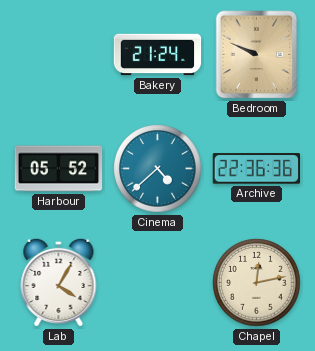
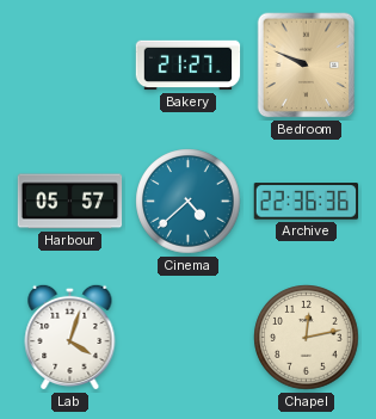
Bakery: 21:24 -> 21:27
Harbour: 05:52 -> 05:57
Lab: 4:05 -> 4:03
